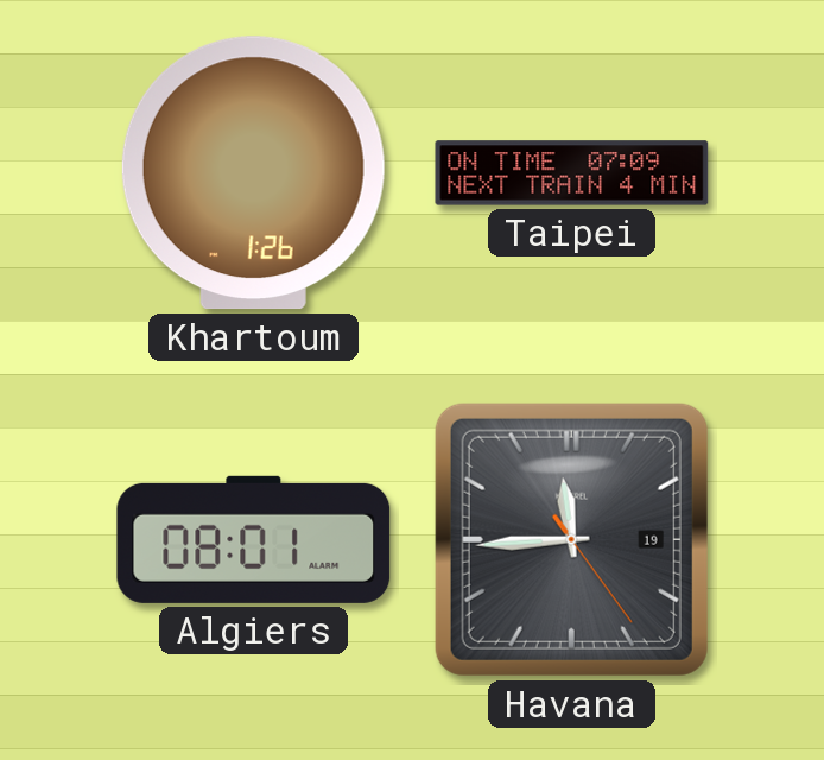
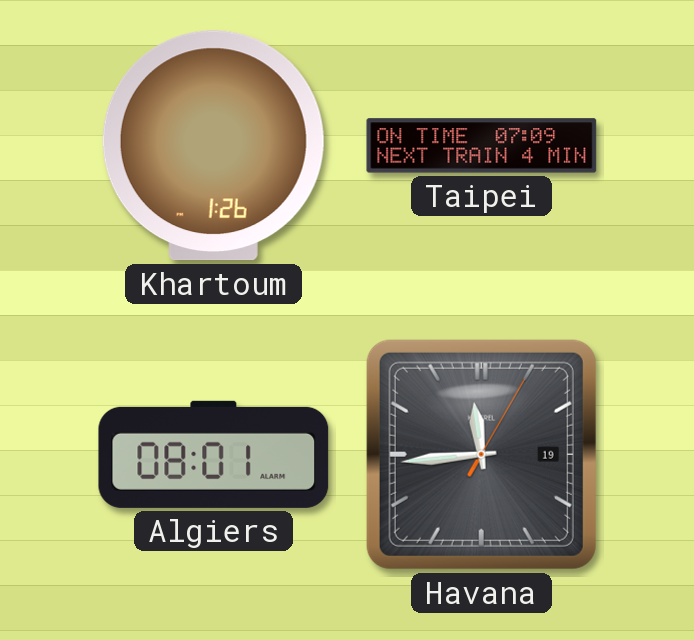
Havana: 11:44:24 -> 11:44:05
